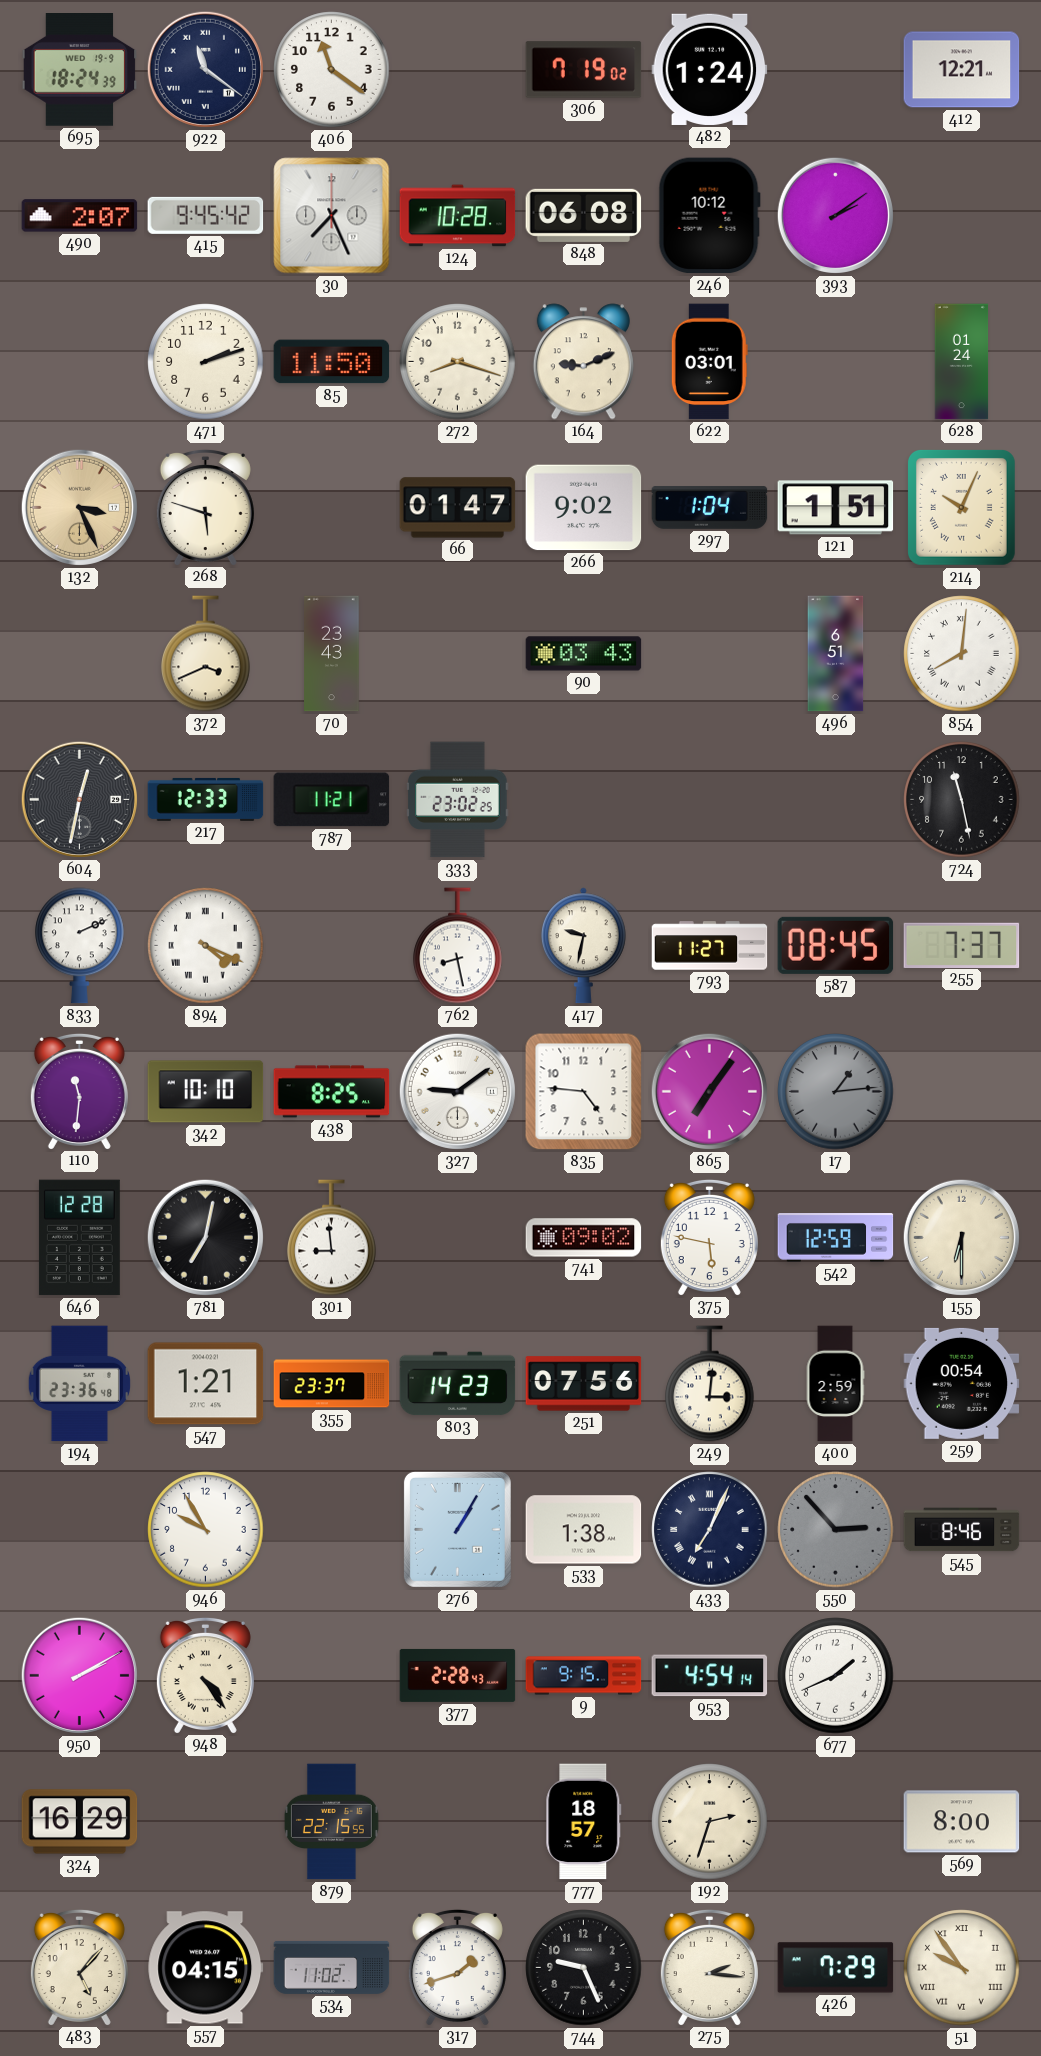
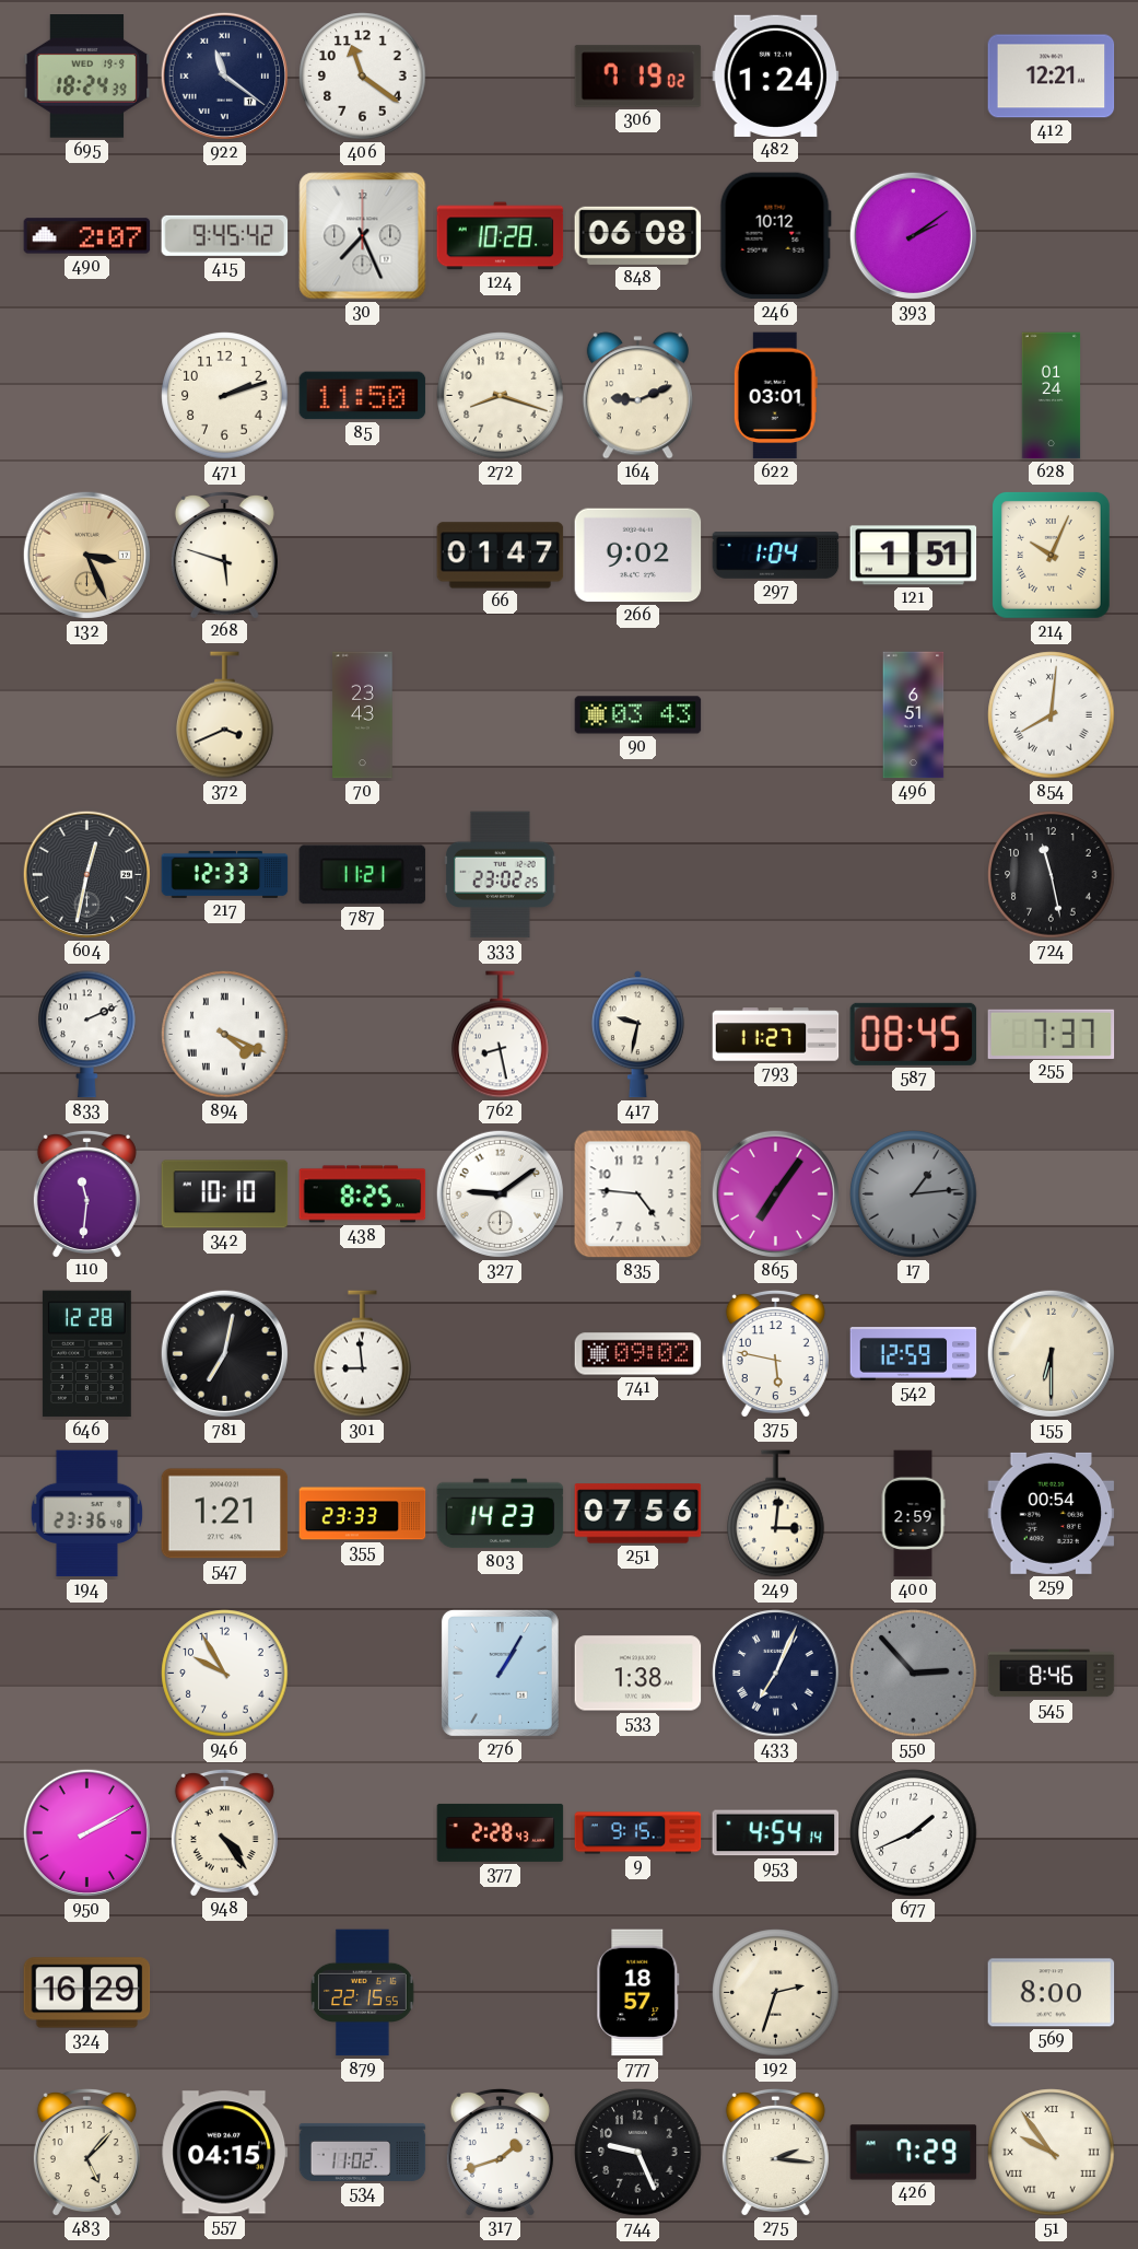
355: 23:37 -> 23:33
